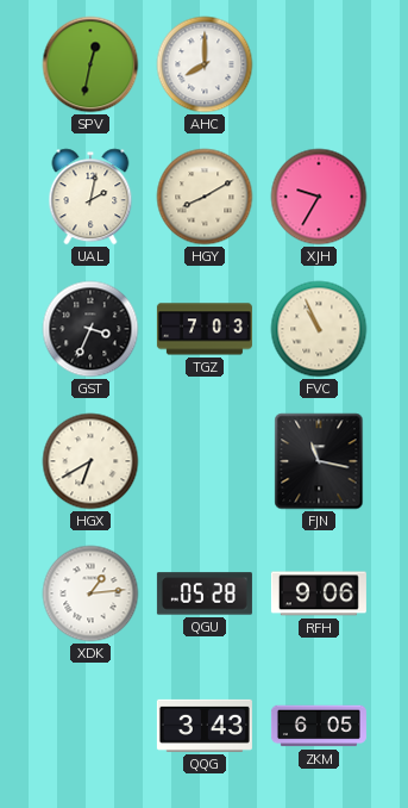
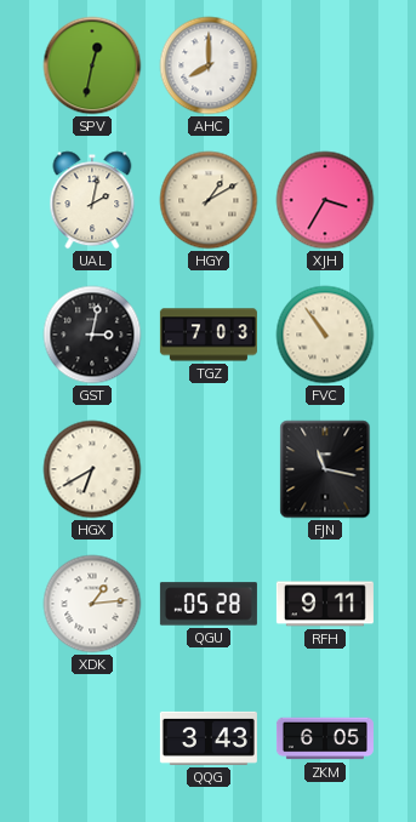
HGY: 8:10 -> 1:10
XJH: 9:35 -> 3:35
GST: 3:34 -> 3:02
FVC: 10:56 -> 10:54
RFH: 9:06 -> 9:11
